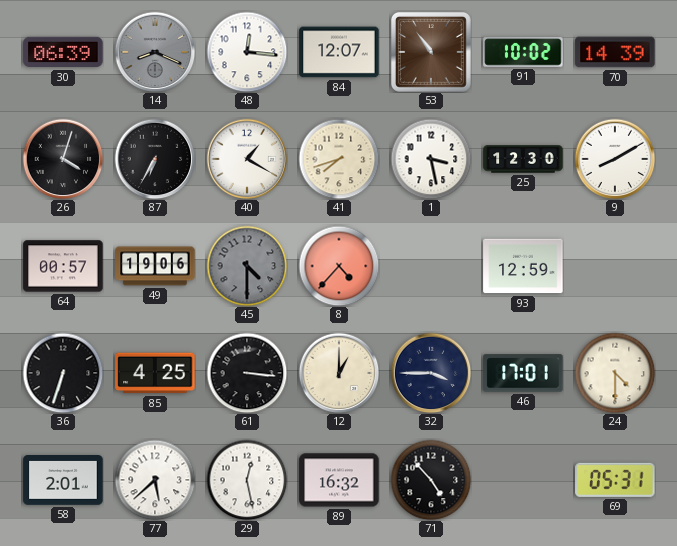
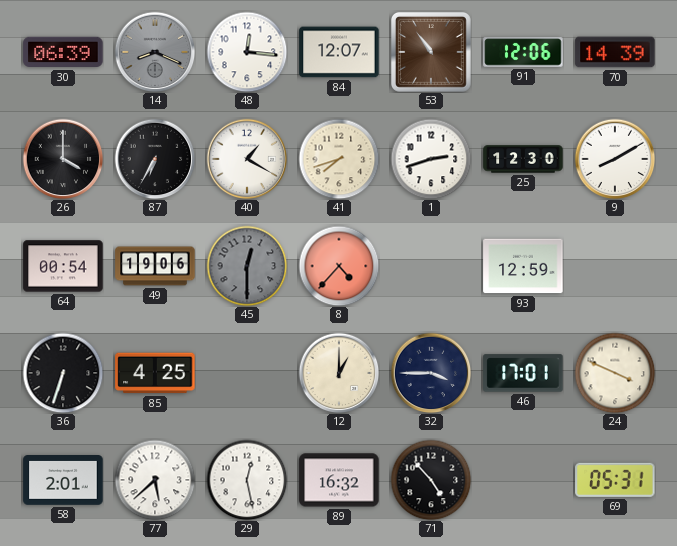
91: 10:02 -> 12:06
26: 4:03 -> 4:00
1: 3:28 -> 2:42
64: 00:57 -> 00:54
45: 4:30 -> 12:30
61: 3:16 -> none
24: 4:30 -> 3:49
